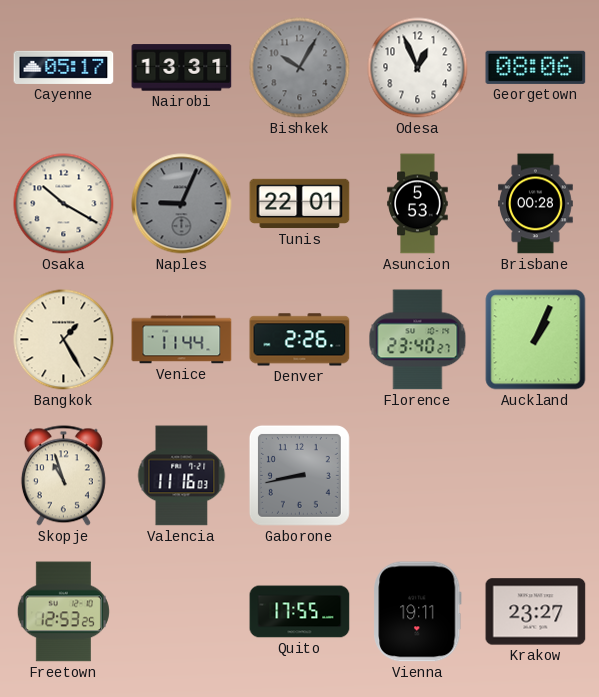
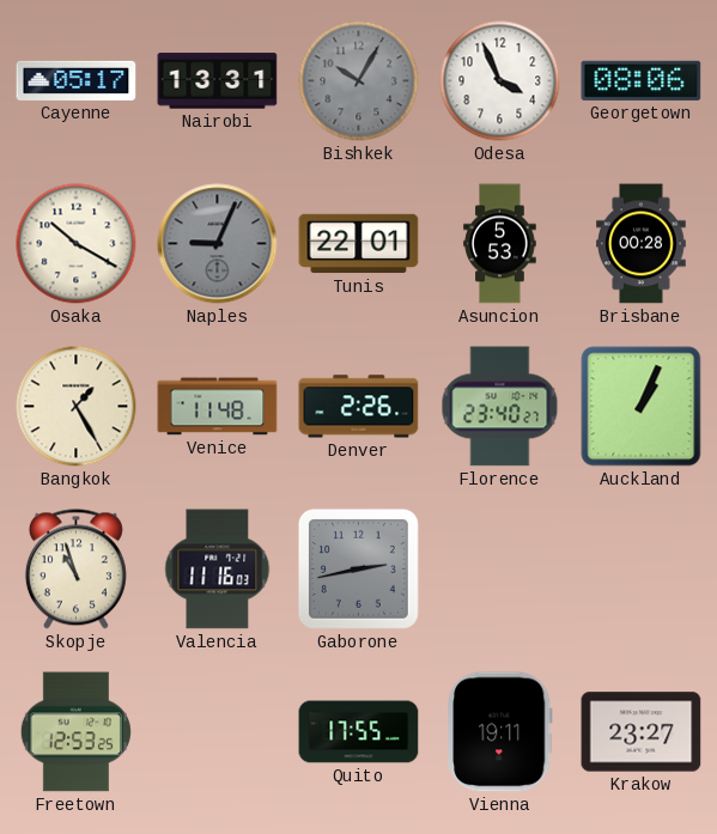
Odesa: 12:56 -> 3:56
Venice: 11:44 -> 11:48
Gaborone: 8:43 -> 2:43
